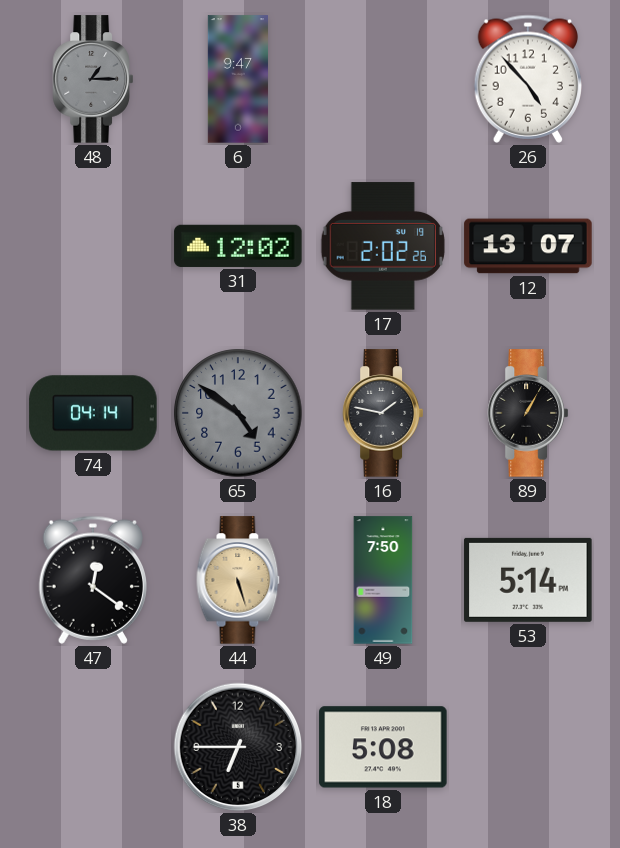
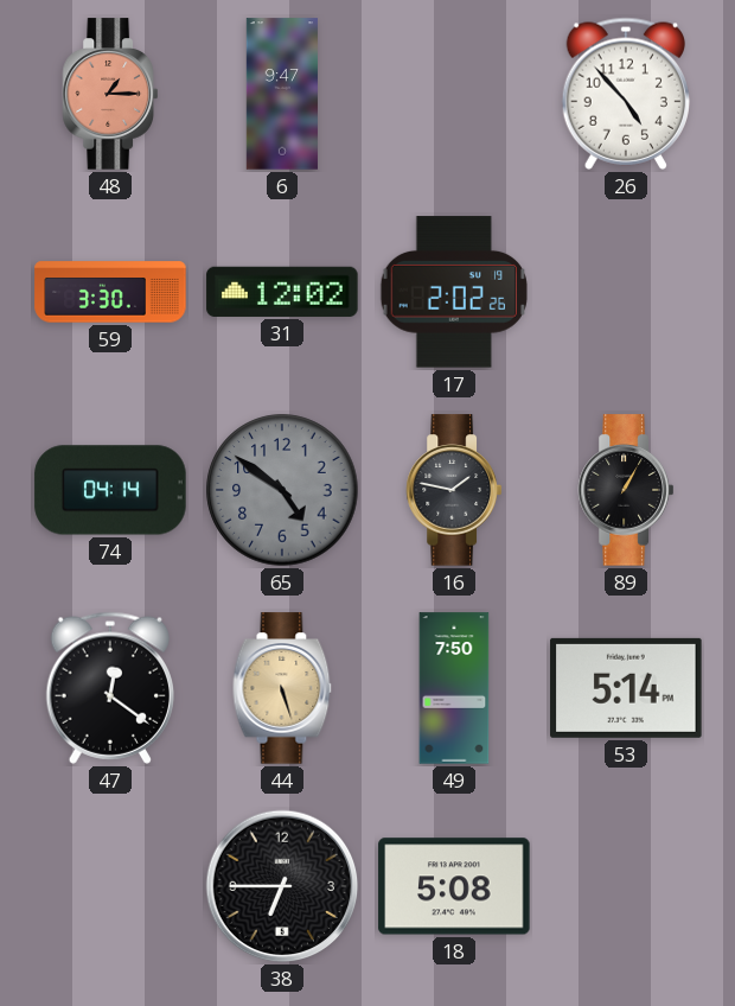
48 dial: grey -> salmon
59: none -> 3:30
12: 13:07 -> none
